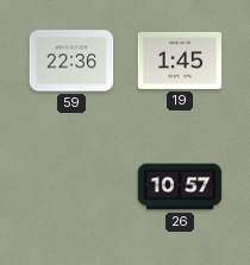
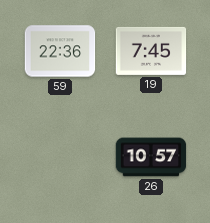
19: 1:45 -> 7:45
